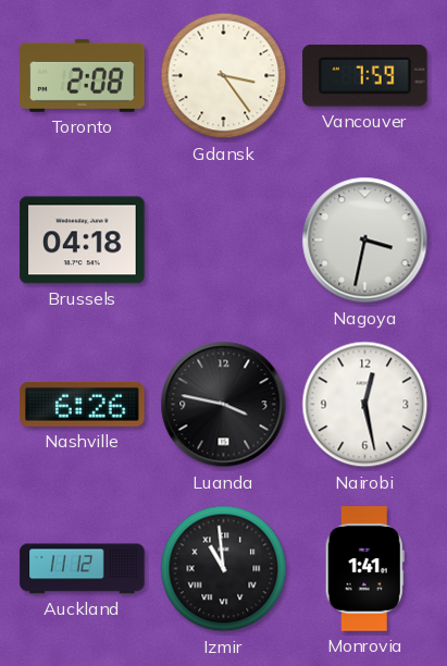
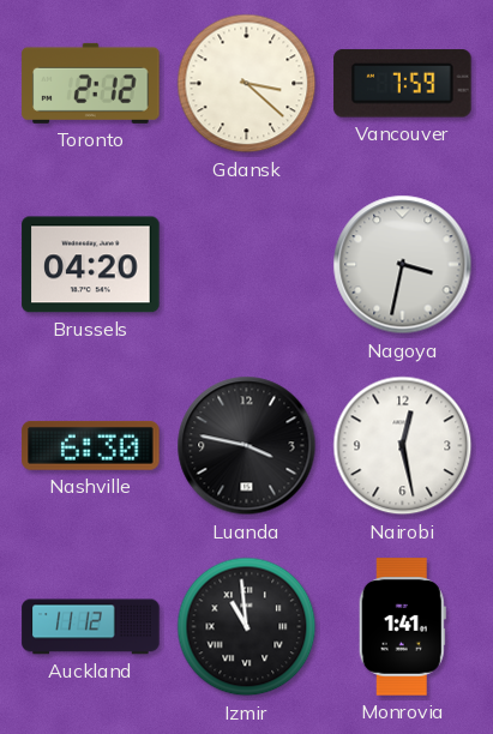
Toronto: 2:08 -> 2:12
Gdansk: 3:24 -> 3:22
Brussels: 04:18 -> 04:20
Nashville: 6:26 -> 6:30
